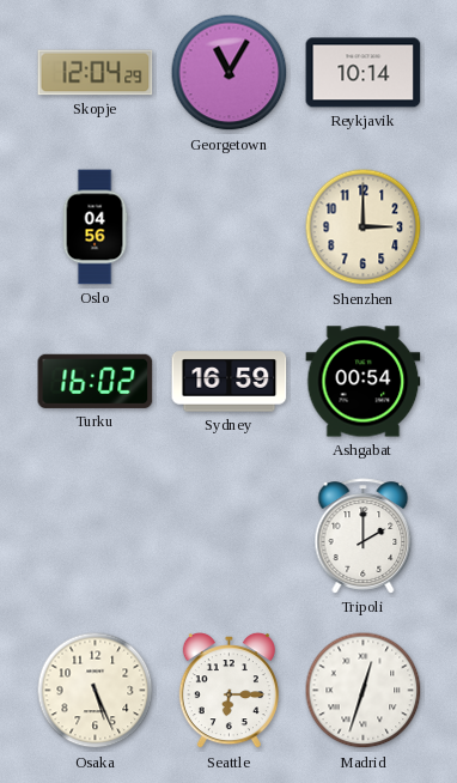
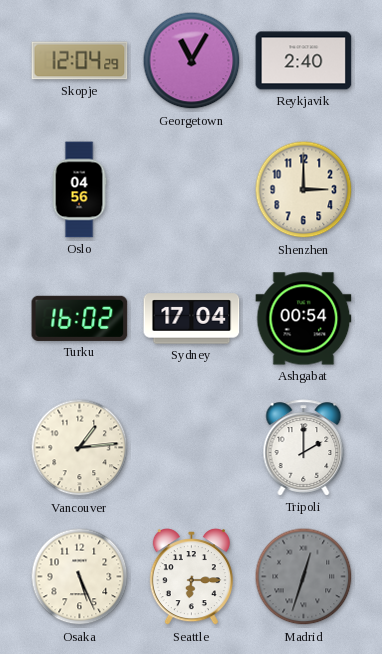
Reykjavik: 10:14 -> 2:40
Sydney: 16:59 -> 17:04
Vancouver: none -> 1:14
Madrid dial: white -> grey
